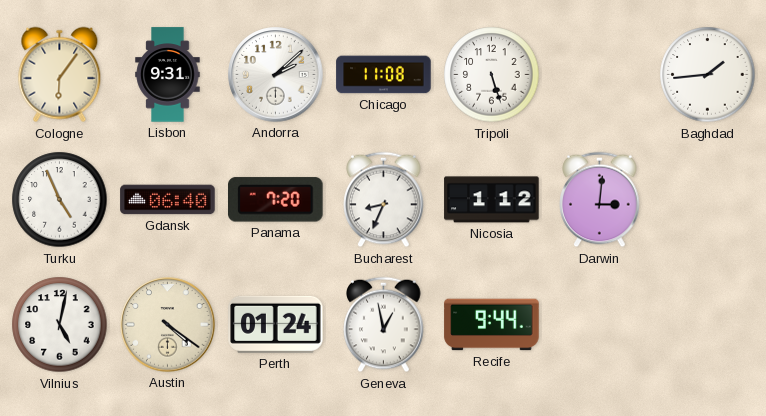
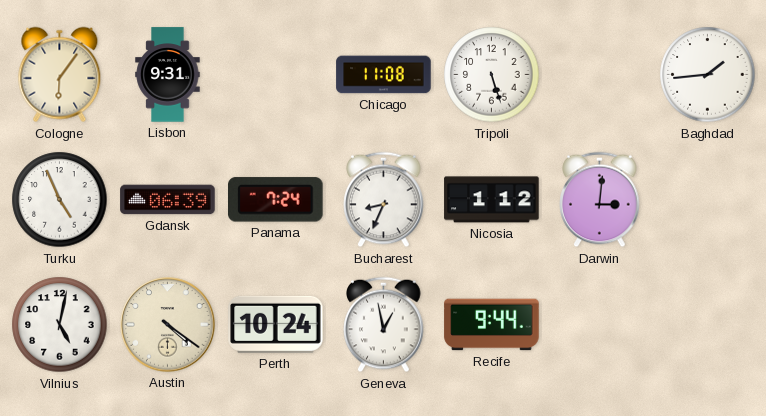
Andorra: 2:08 -> none
Gdansk: 06:40 -> 06:39
Panama: 7:20 -> 7:24
Perth: 01:24 -> 10:24
